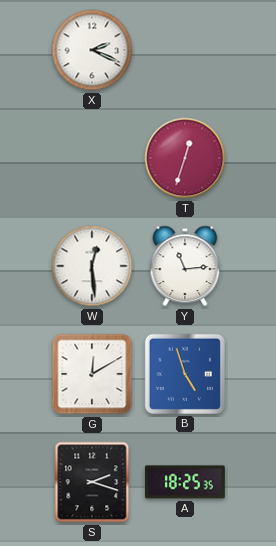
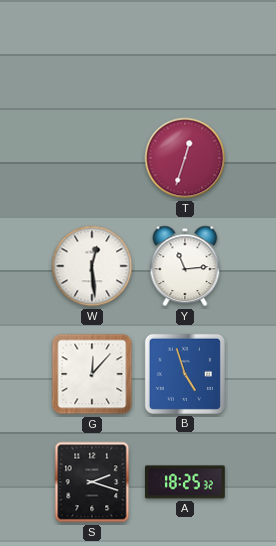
X: 2:19 -> none
G: 12:10 -> 12:07
A: 18:25:35 -> 18:25:32
